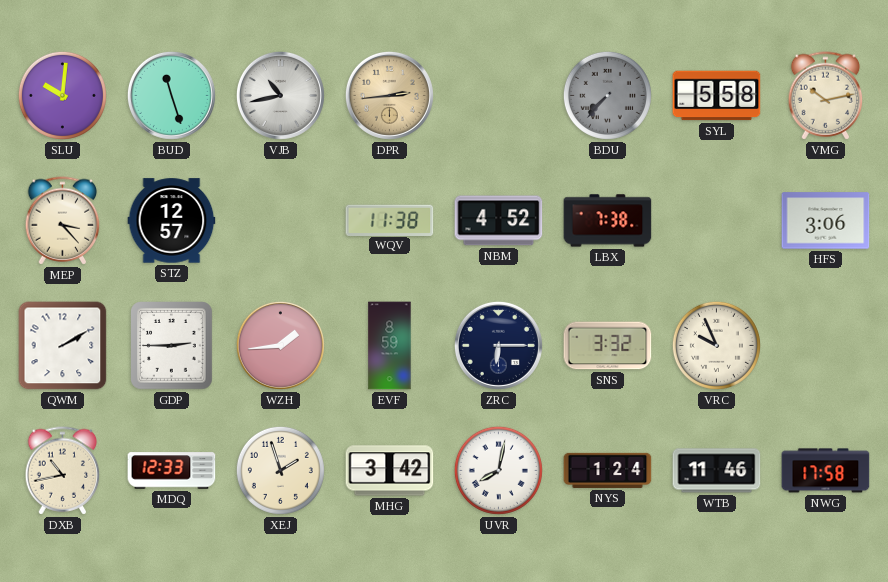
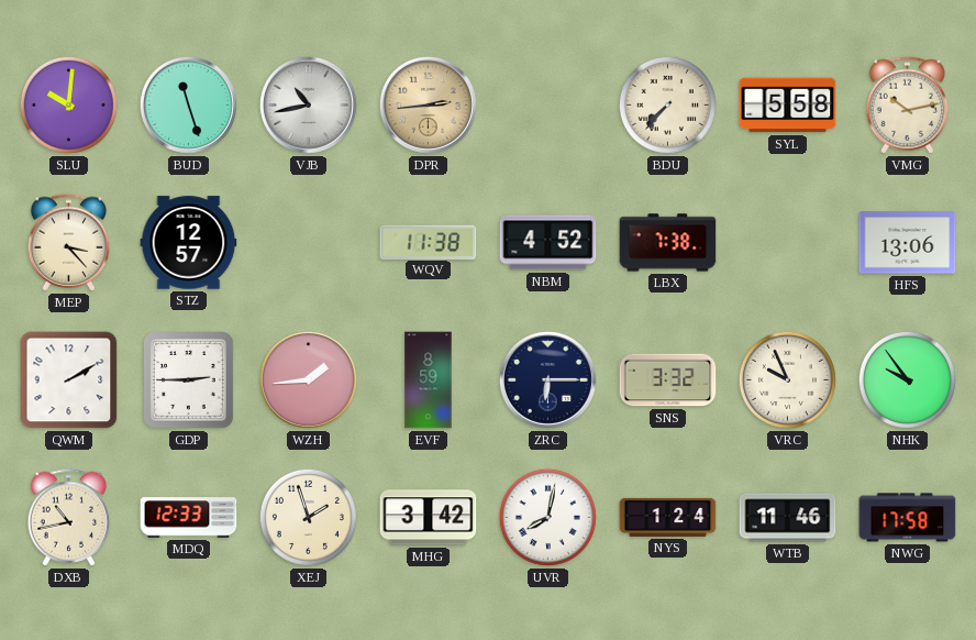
BDU dial: grey -> cream
HFS: 3:06 -> 13:06
NHK: none -> 9:54
